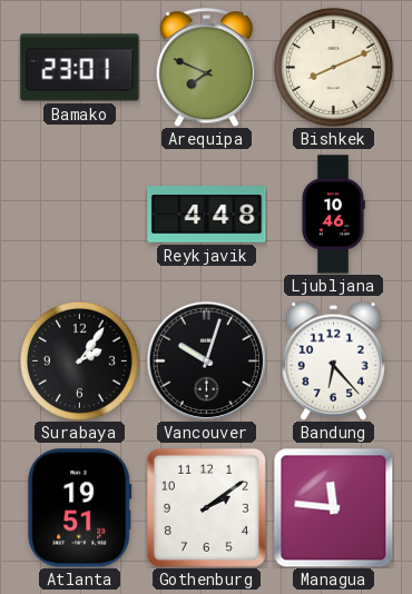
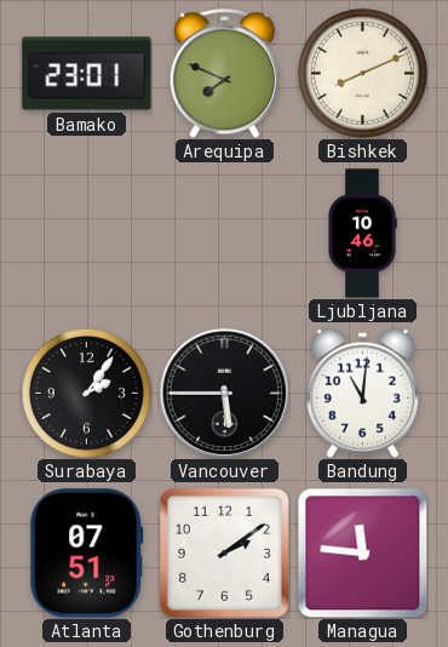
Reykjavik: 4:48 -> none
Vancouver: 10:03 -> 5:45
Bandung: 6:23 -> 11:01
Atlanta: 19:51 -> 07:51
